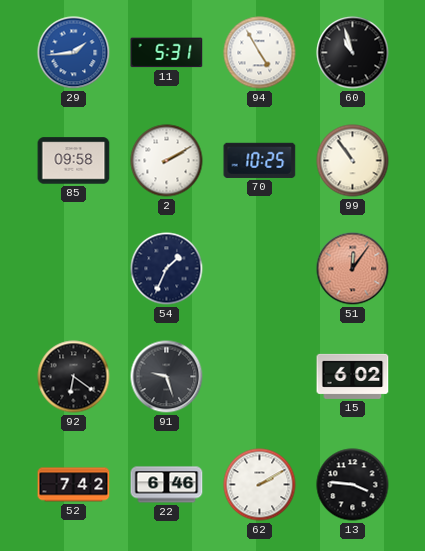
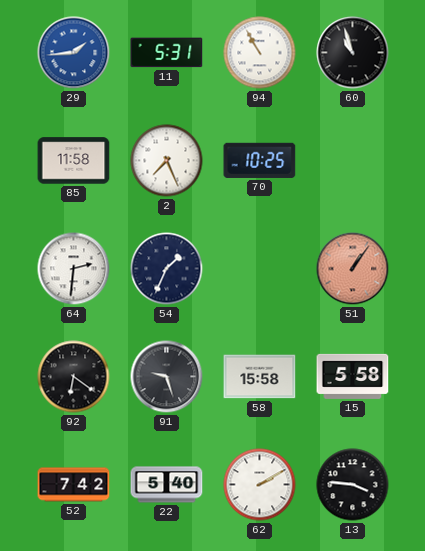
94: 4:55 -> 10:55
85: 09:58 -> 11:58
2: 2:10 -> 7:26
99: 10:54 -> none
64: none -> 2:31
51: 12:06 -> 1:06
58: none -> 15:58
15: 6:02 -> 5:58
22: 6:46 -> 5:40
